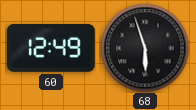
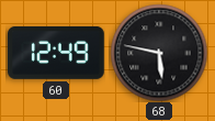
68: 5:57 -> 5:47
